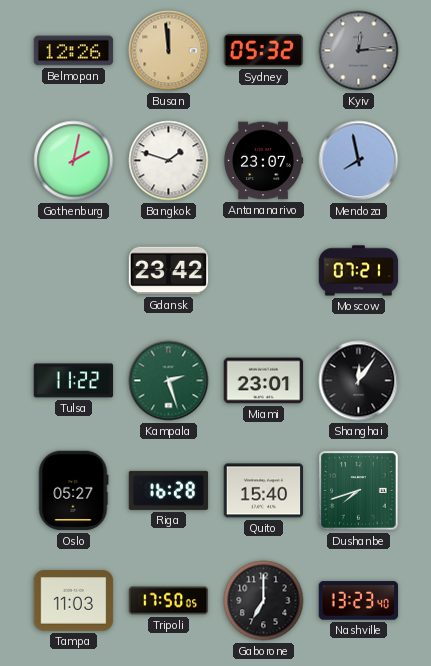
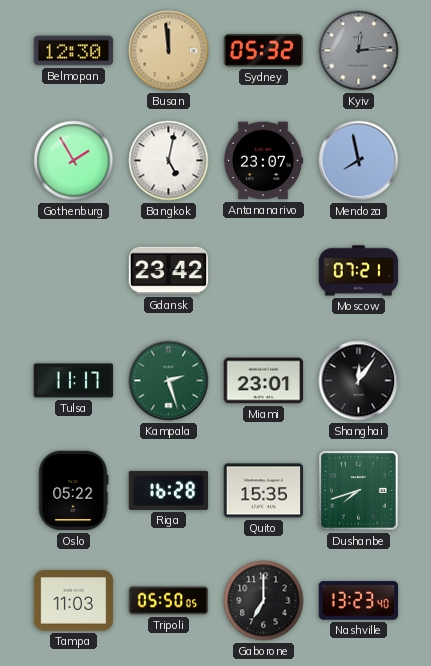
Belmopan: 12:26 -> 12:30
Gothenburg: 2:02 -> 1:55
Bangkok: 1:48 -> 5:02
Tulsa: 11:22 -> 11:17
Oslo: 05:27 -> 05:22
Quito: 15:40 -> 15:35
Tripoli: 17:50 -> 05:50
